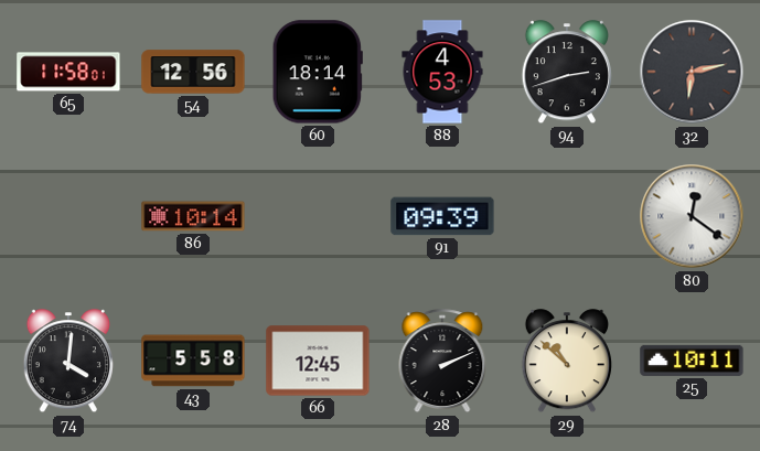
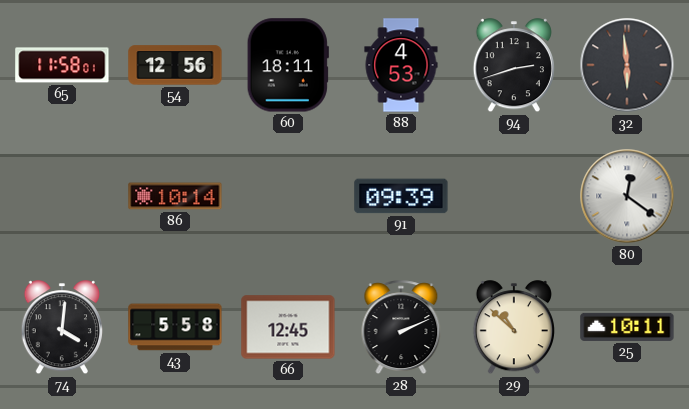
60: 18:14 -> 18:11
32: 6:13 -> 5:59
